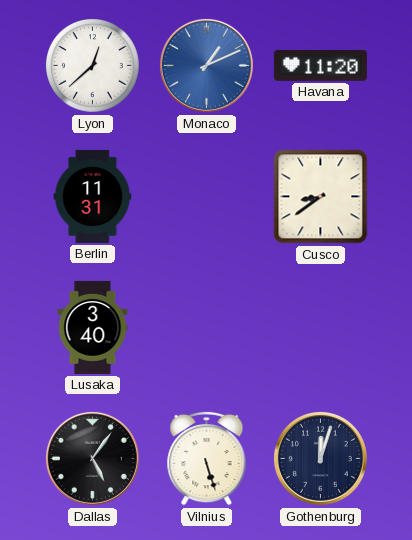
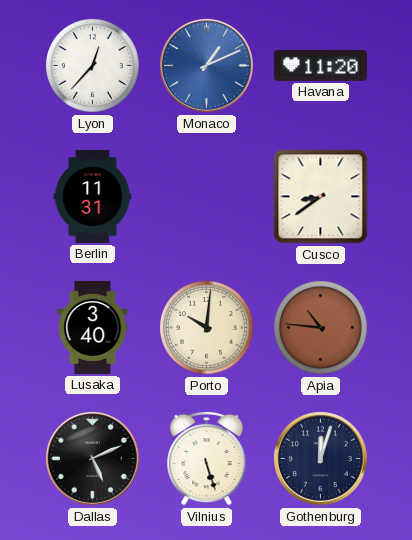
Lyon: 12:38 -> 12:37
Porto: none -> 10:01
Apia: none -> 10:46
Dallas: 5:06 -> 5:11
